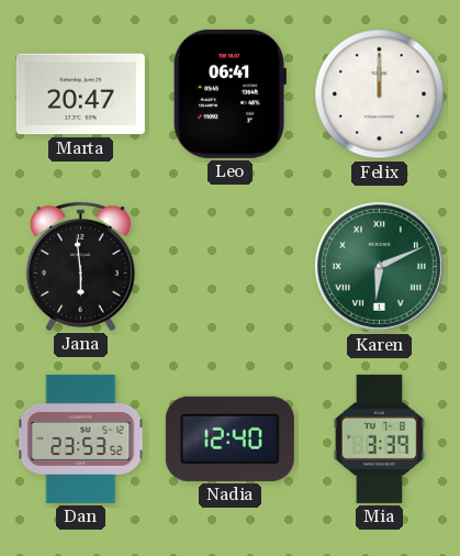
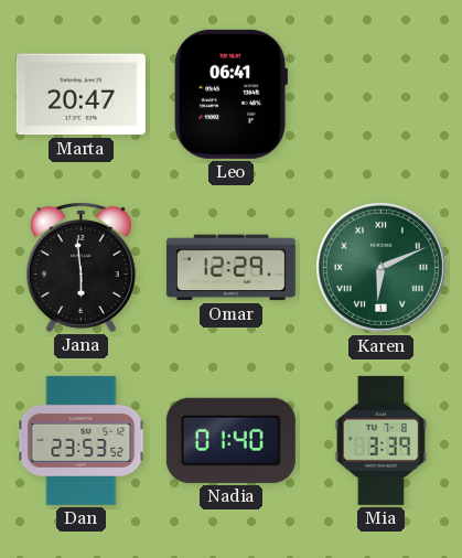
Felix: 12:00 -> none
Omar: none -> 12:29
Nadia: 12:40 -> 01:40
